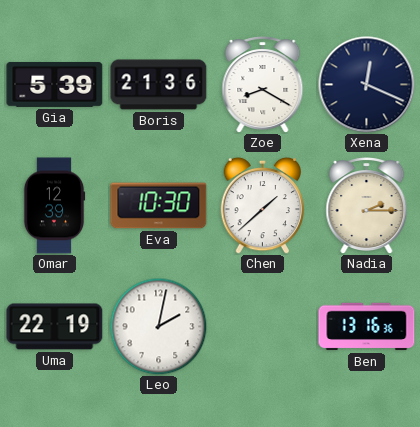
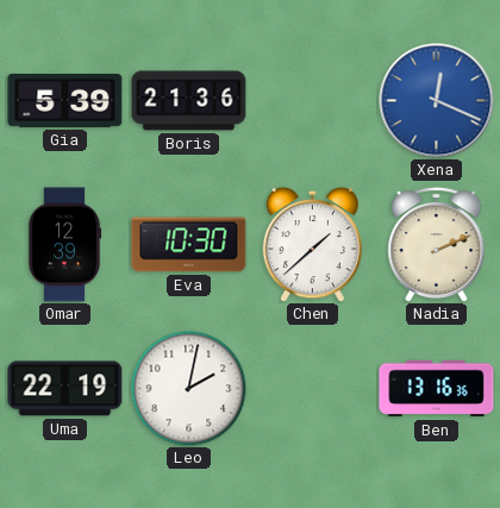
Zoe: 8:20 -> none
Xena dial: navy -> blue
Nadia: 2:15 -> 2:11
